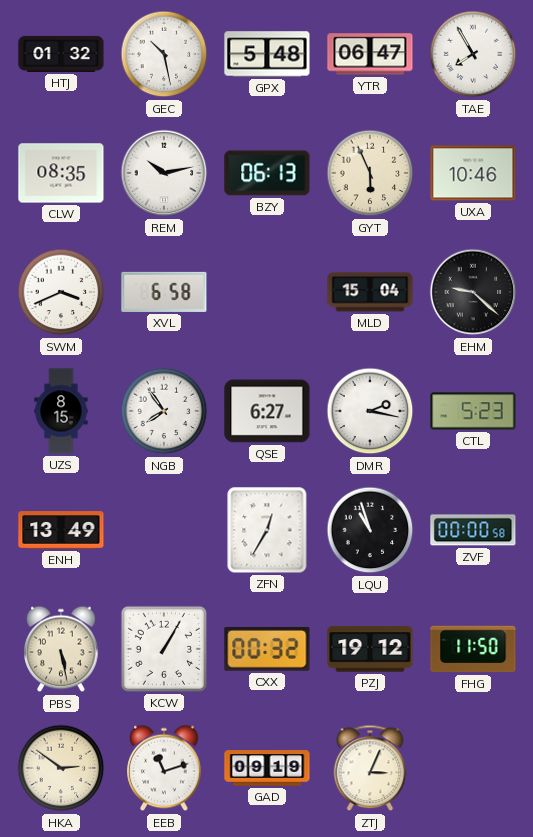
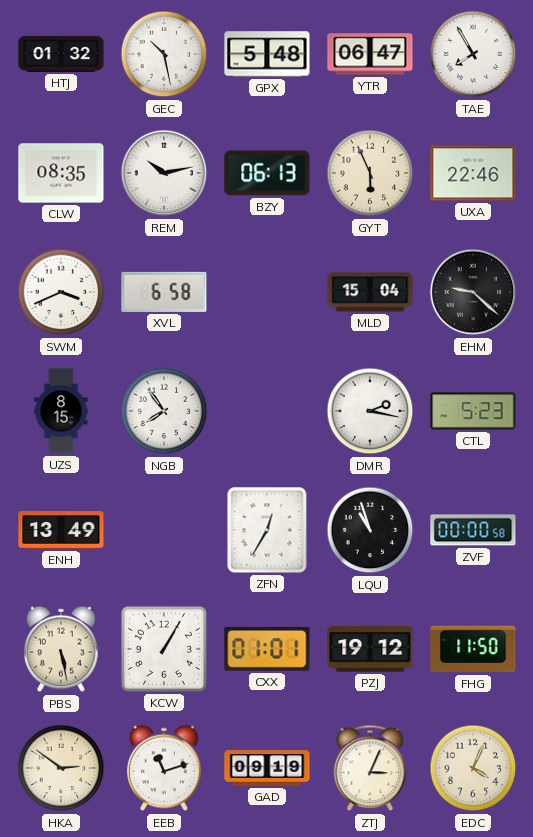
UXA: 10:46 -> 22:46
QSE: 6:27 -> none
CXX: 00:32 -> 01:01
EDC: none -> 4:04
